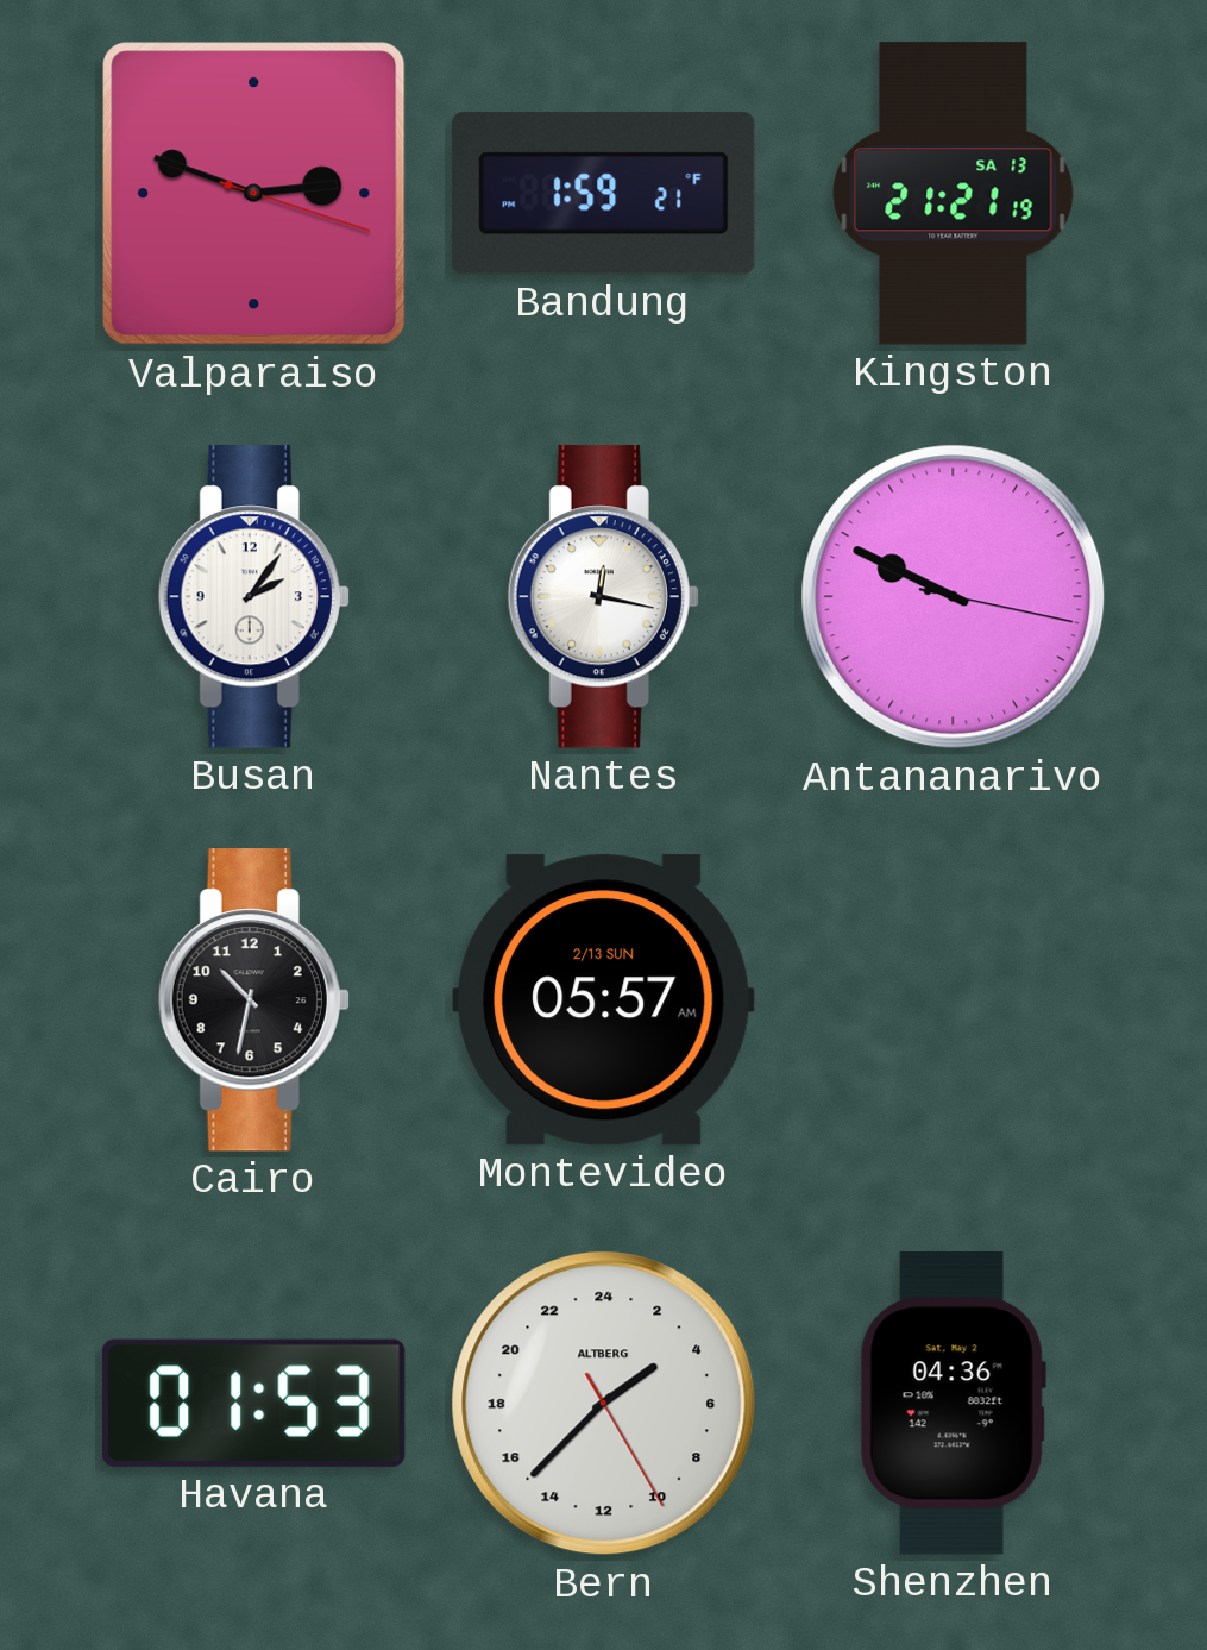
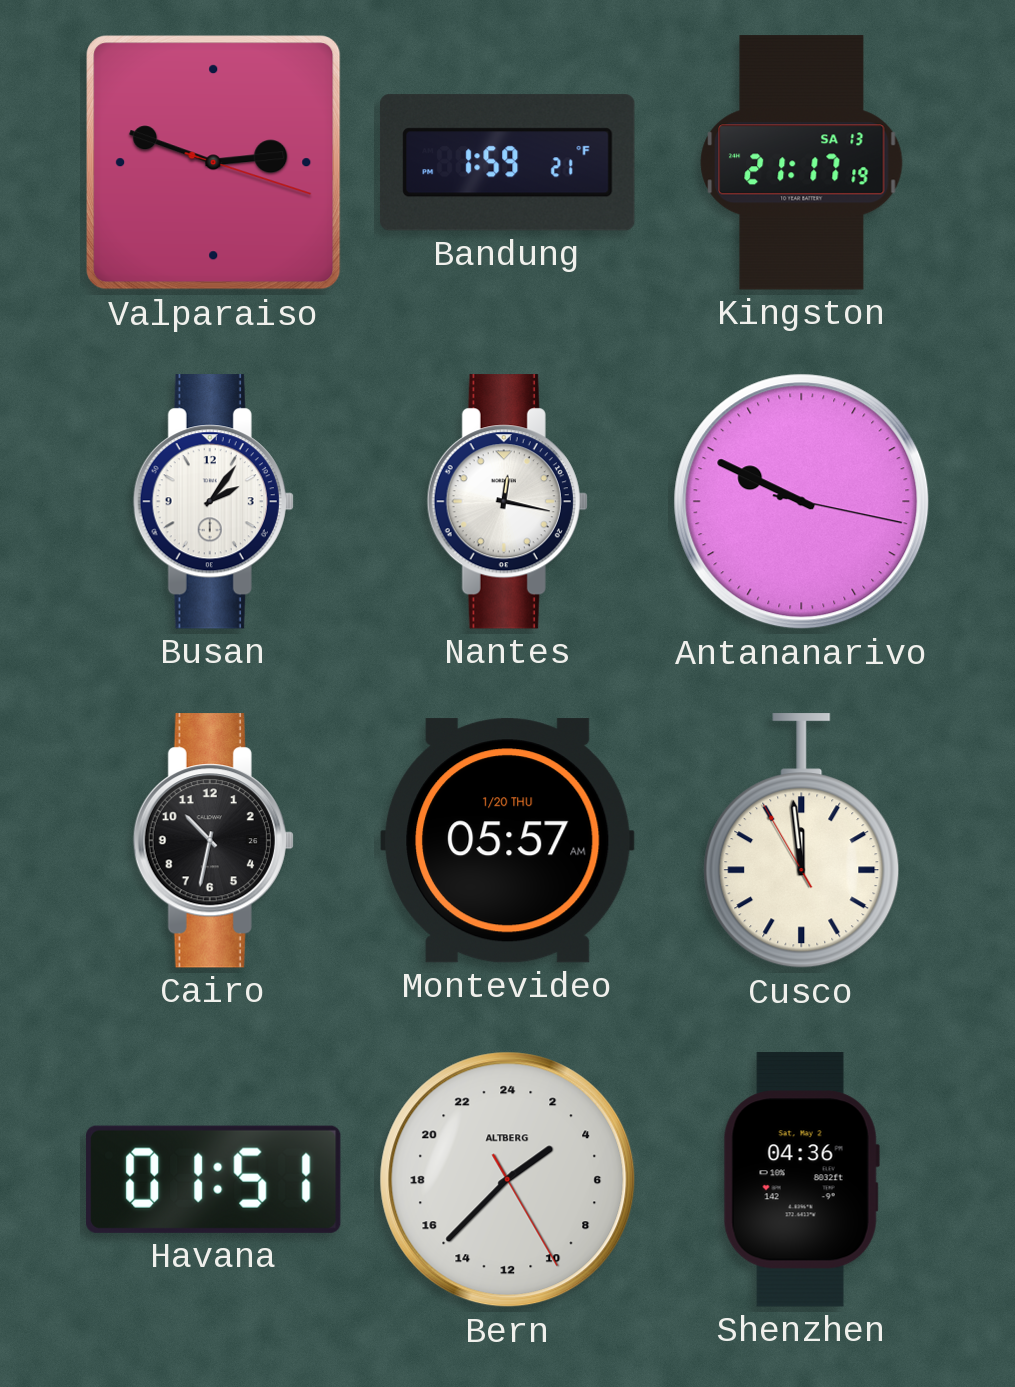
Kingston: 21:21 -> 21:17
Montevideo date: 2/13 SUN -> 1/20 THU
Cusco: none -> 11:58
Havana: 01:53 -> 01:51
